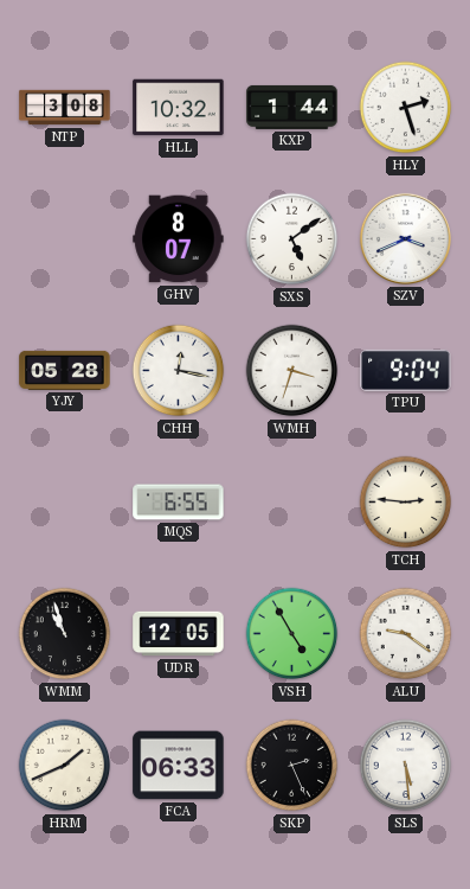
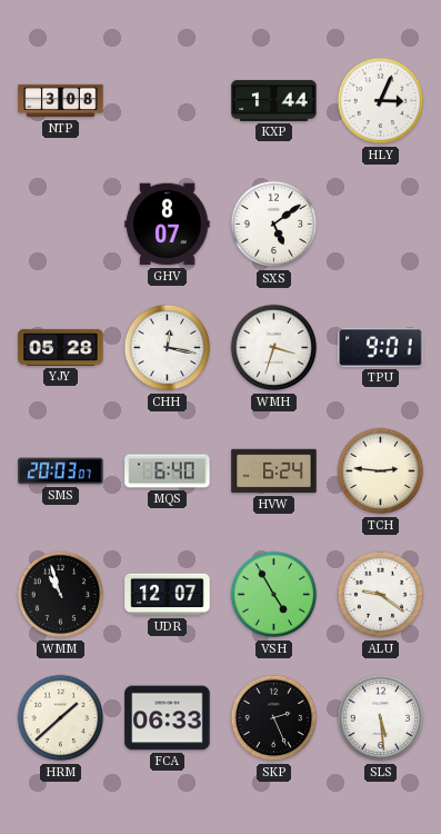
HLL: 10:32 -> none
HLY: 2:27 -> 3:04
SZV: 3:41 -> none
TPU: 9:04 -> 9:01
SMS: none -> 20:03
MQS: 6:55 -> 6:40
HVW: none -> 6:24
UDR: 12:05 -> 12:07
HRM: 1:41 -> 1:38
